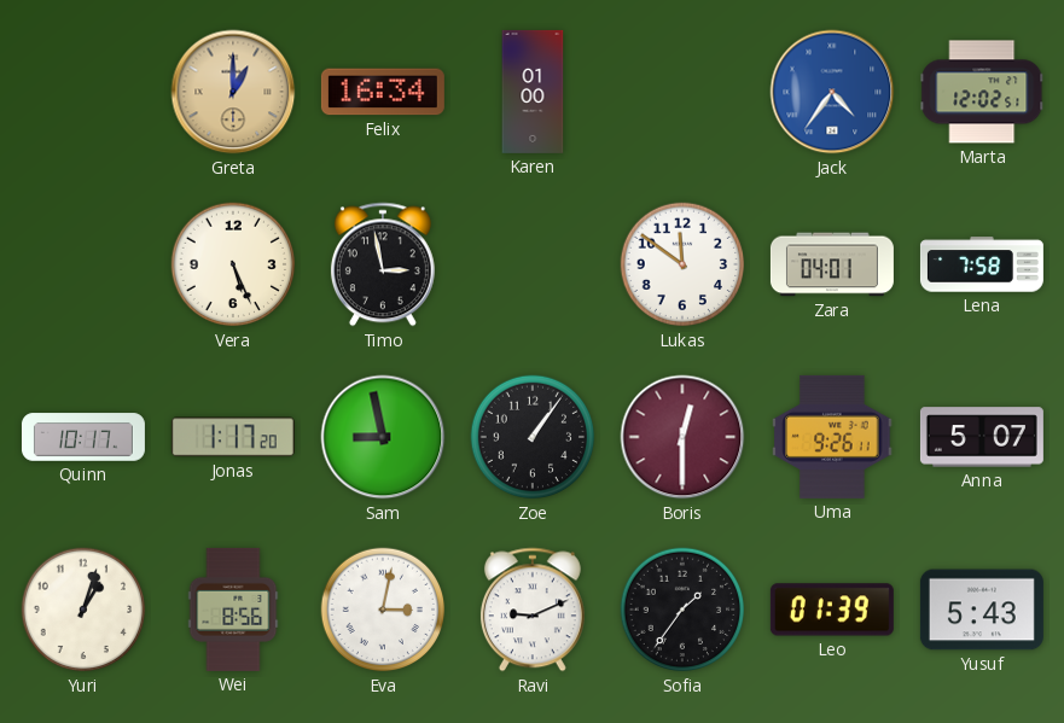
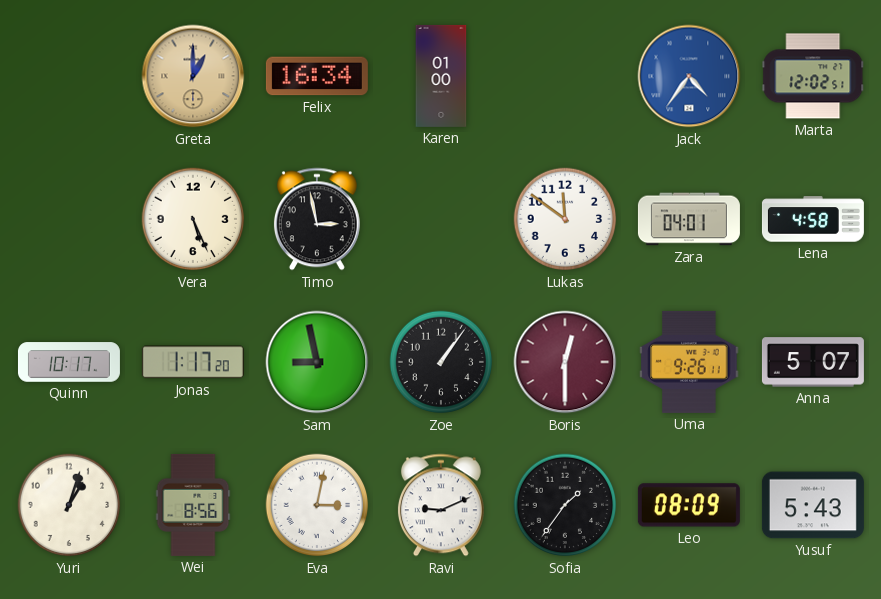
Lena: 7:58 -> 4:58
Leo: 01:39 -> 08:09
